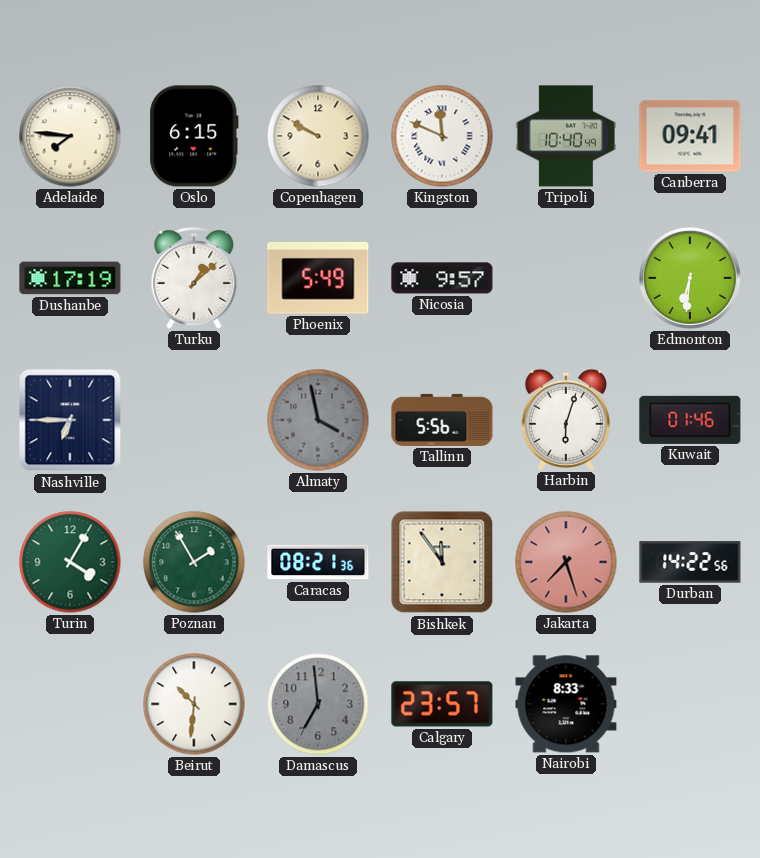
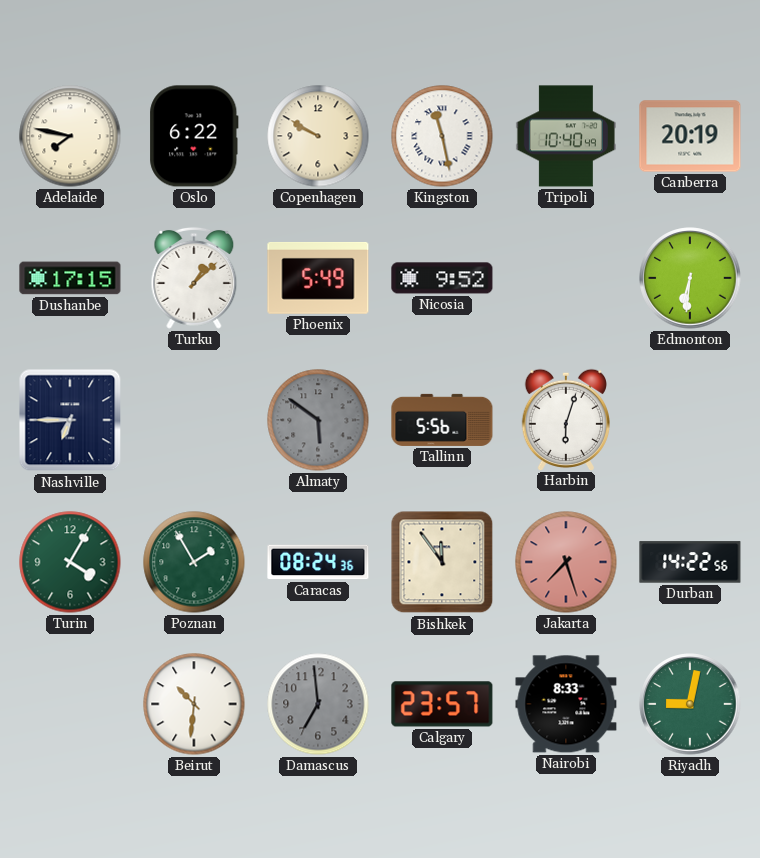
Adelaide: 7:46 -> 7:47
Oslo: 6:15 -> 6:22
Kingston: 11:49 -> 11:28
Canberra: 09:41 -> 20:19
Dushanbe: 17:19 -> 17:15
Nicosia: 9:57 -> 9:52
Almaty: 3:58 -> 5:51
Kuwait: 01:46 -> none
Caracas: 08:21 -> 08:24
Riyadh: none -> 9:02
